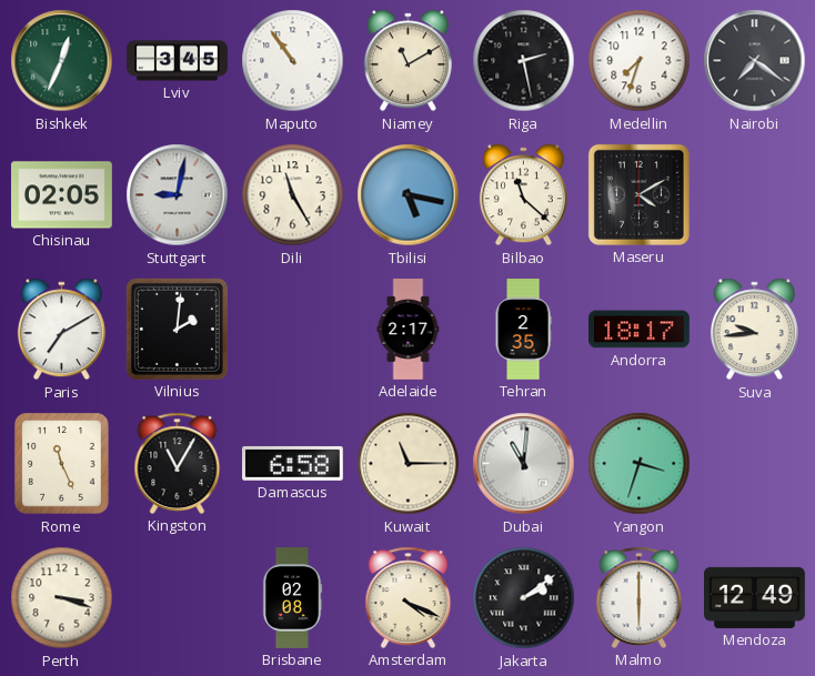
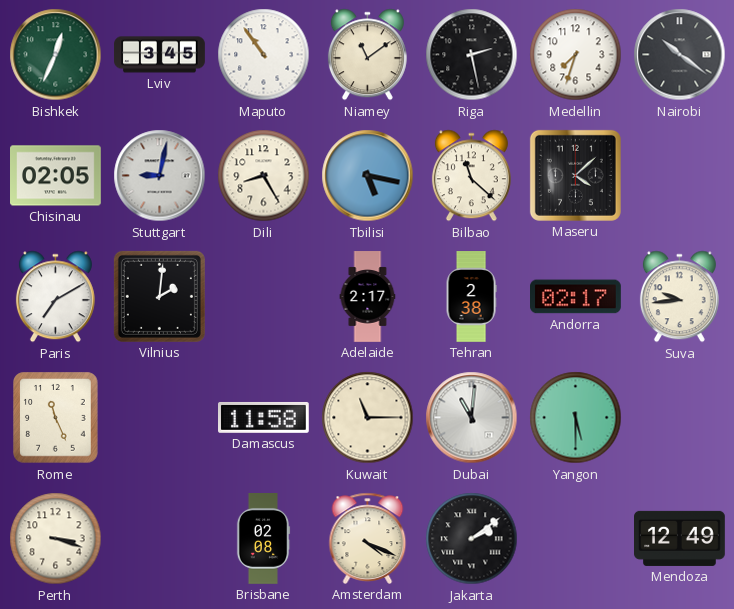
Niamey: 11:10 -> 11:09
Nairobi: 7:21 -> 10:21
Dili: 11:25 -> 8:25
Maseru: 4:10 -> 4:08
Tehran: 2:35 -> 2:38
Andorra: 18:17 -> 02:17
Kingston: 11:05 -> none
Damascus: 6:58 -> 11:58
Yangon: 3:33 -> 5:30
Malmo: 6:00 -> none
